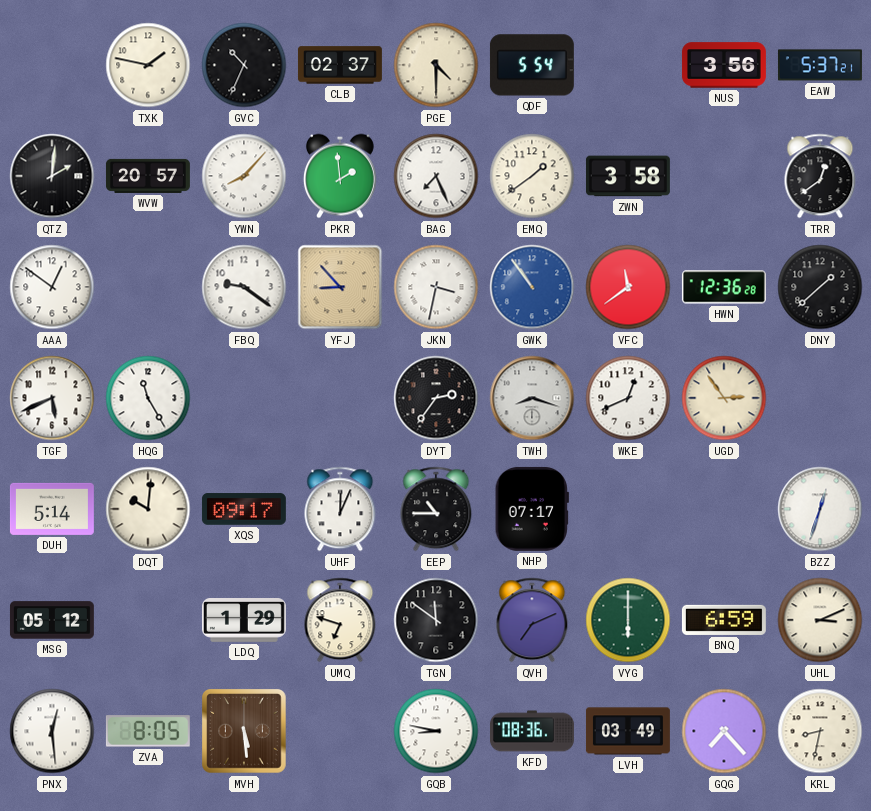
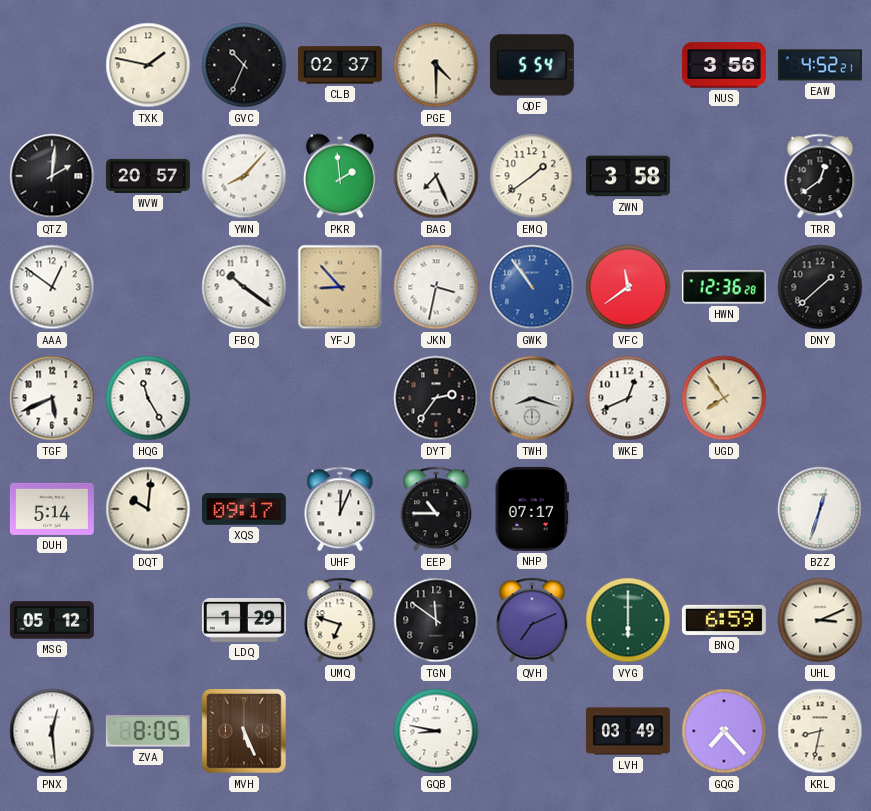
EAW: 5:37 -> 4:52
FBQ: 9:21 -> 10:21
UGD: 2:54 -> 7:54
MVH: 5:29 -> 5:26
KFD: 08:36 -> none
